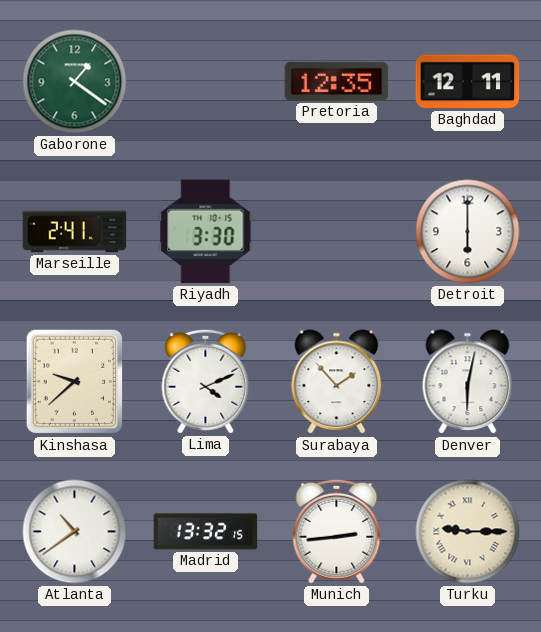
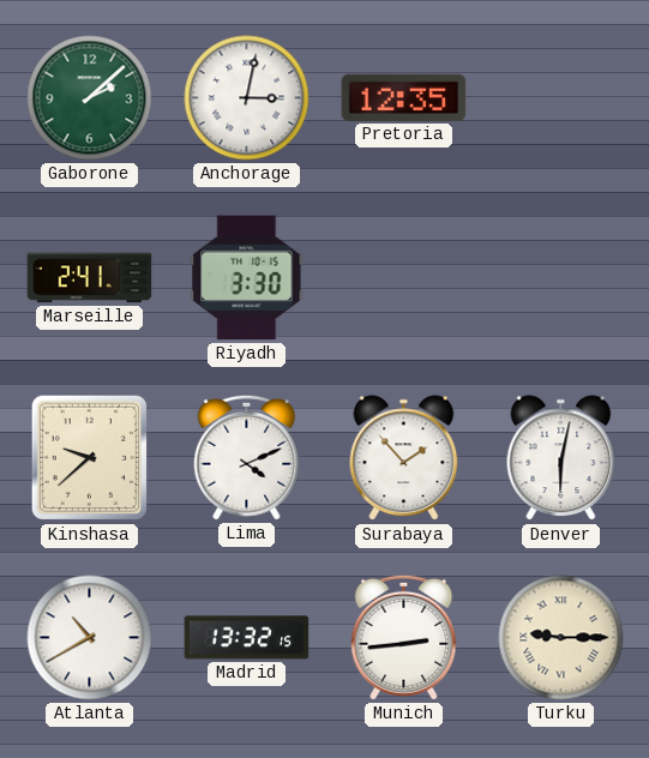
Gaborone: 1:21 -> 2:08
Anchorage: none -> 3:02
Baghdad: 12:11 -> none
Detroit: 6:00 -> none
Atlanta: 10:39 -> 10:40
